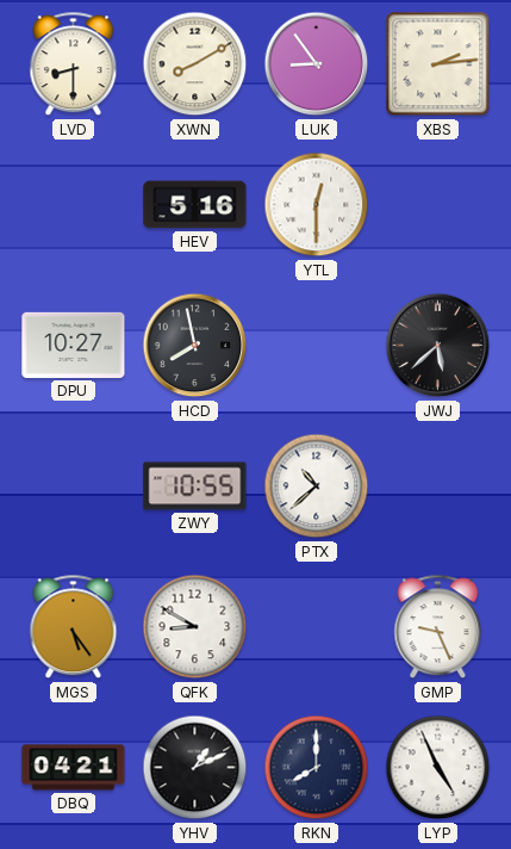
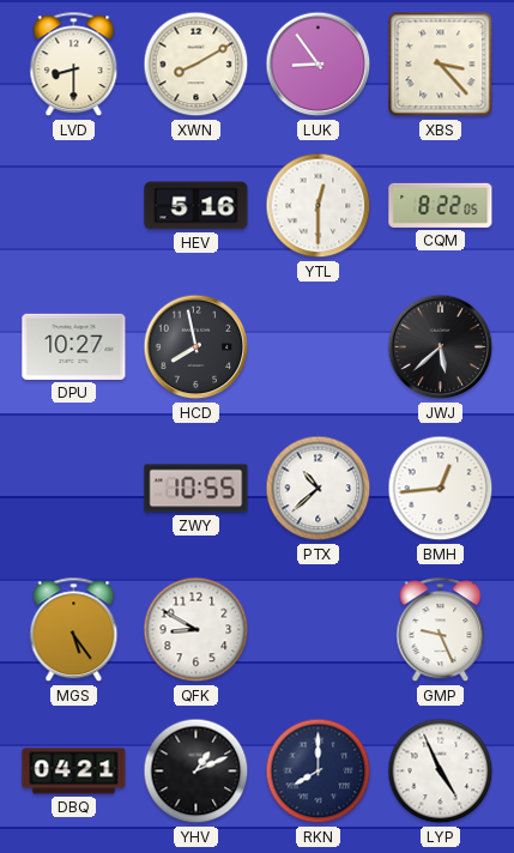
XBS: 2:14 -> 3:23
CQM: none -> 8:22
BMH: none -> 12:44
